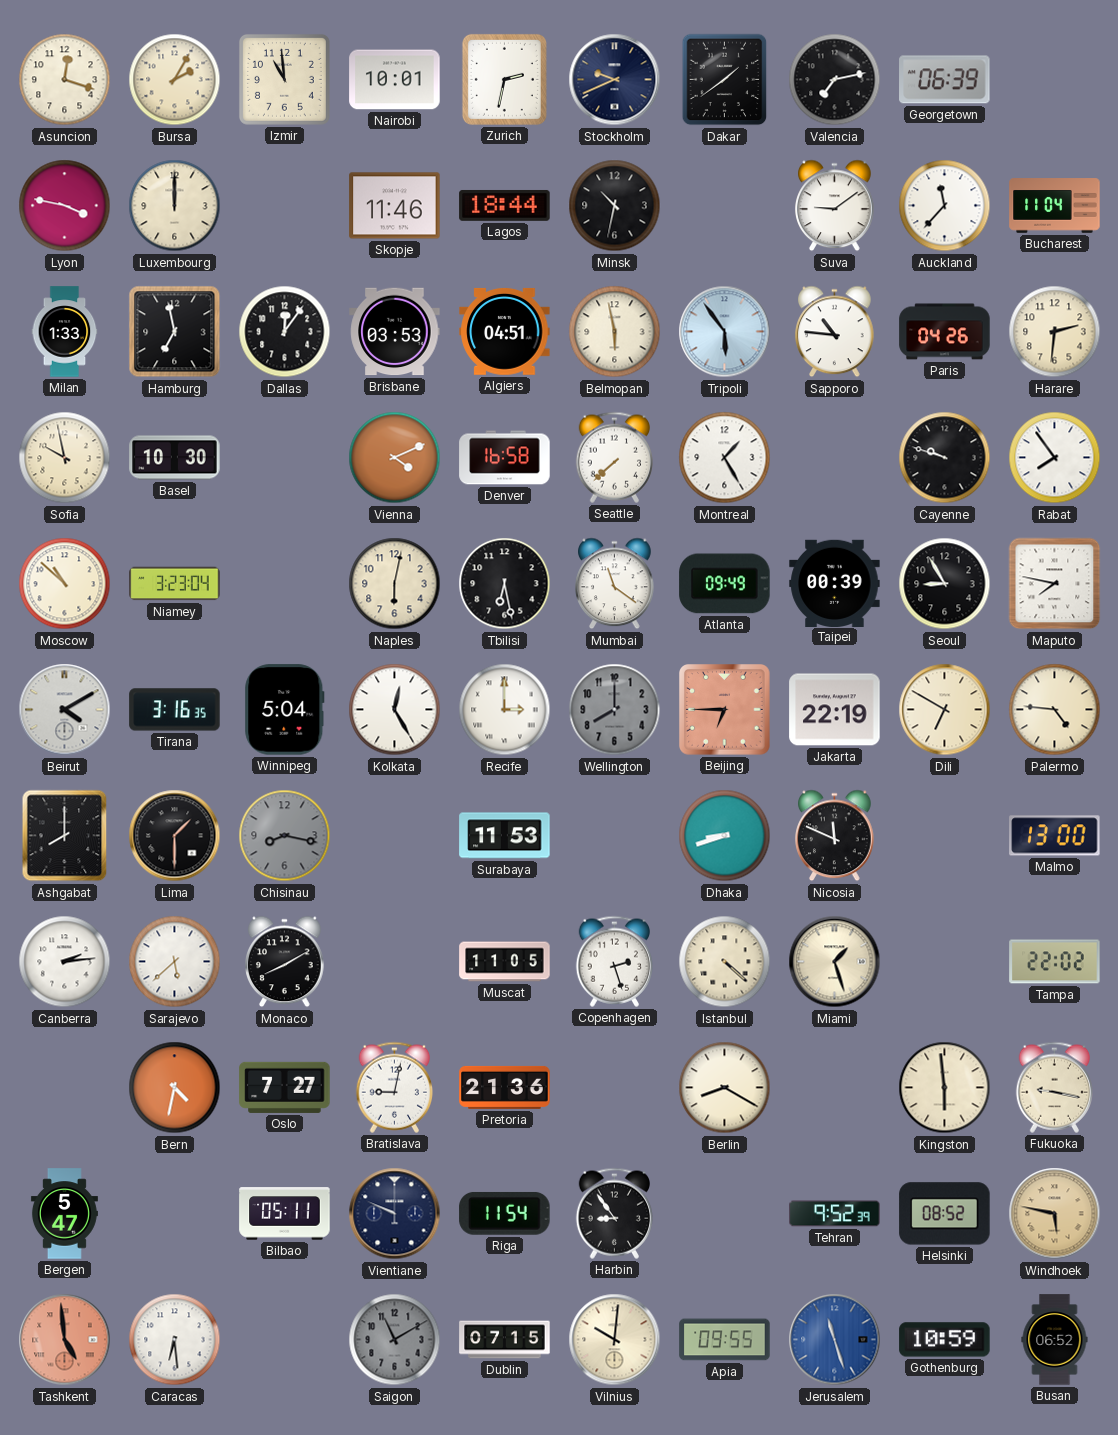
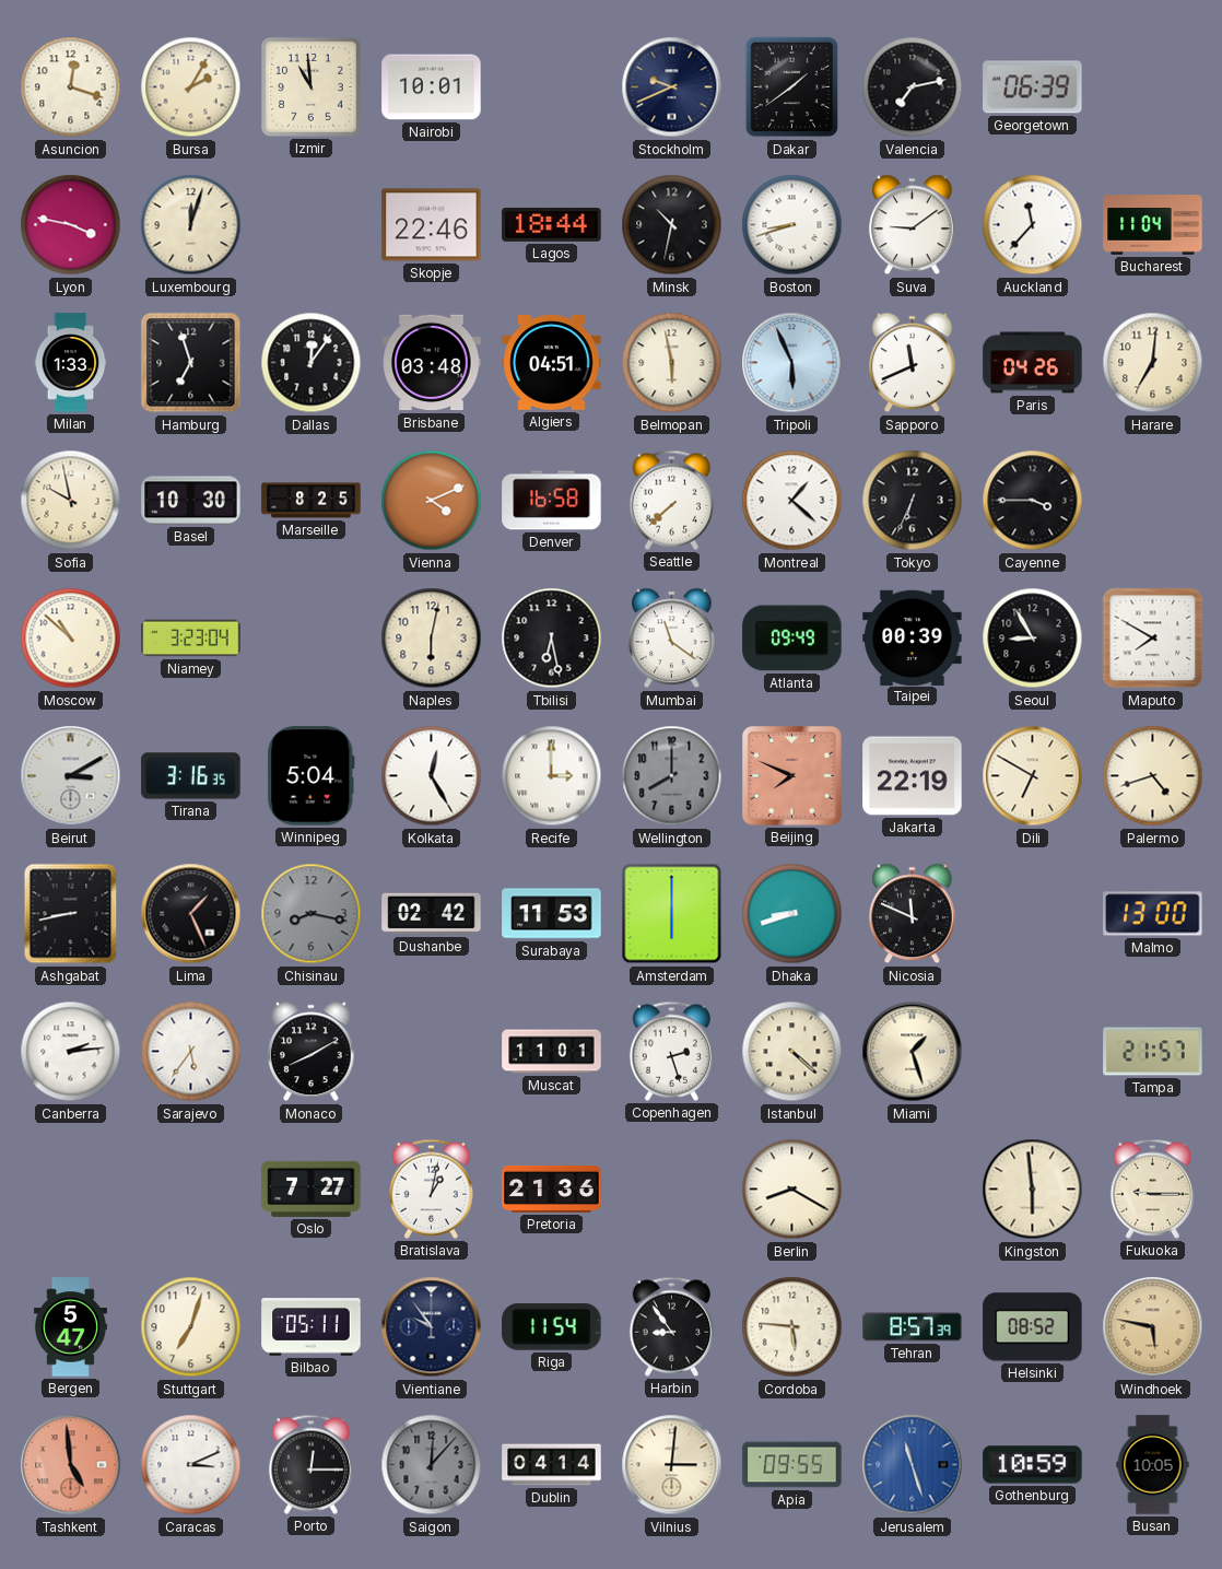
Zurich: 2:32 -> none
Luxembourg: 12:00 -> 12:03
Skopje: 11:46 -> 22:46
Boston: none -> 8:42
Hamburg: 6:58 -> 6:57
Brisbane: 03:53 -> 03:48
Tripoli: 5:54 -> 5:56
Sapporo: 10:46 -> 11:41
Harare: 2:31 -> 7:01
Marseille: none -> 8:25
Montreal: 1:25 -> 1:22
Tokyo: none -> 6:34
Cayenne: 9:48 -> 3:45
Rabat: 7:54 -> none
Maputo: 7:47 -> 7:50
Beirut: 4:10 -> 3:10
Beijing: 6:45 -> 7:49
Palermo: 4:46 -> 4:42
Ashgabat: 8:00 -> 8:43
Lima: 1:30 -> 1:26
Dushanbe: none -> 02:42
Amsterdam: none -> 6:00
Sarajevo: 5:38 -> 5:36
Muscat: 11:05 -> 11:01
Tampa: 22:02 -> 21:57
Bern: 4:32 -> none
Bratislava: 9:02 -> 1:02
Fukuoka: 9:17 -> 9:15
Stuttgart: none -> 7:03
Vientiane: 9:49 -> 9:54
Cordoba: none -> 5:46
Tehran: 9:52 -> 8:57
Caracas: 6:29 -> 3:11
Porto: none -> 12:15
Saigon: 11:10 -> 12:07
Dublin: 07:15 -> 04:14
Vilnius: 10:01 -> 3:01
Busan: 06:52 -> 10:05
